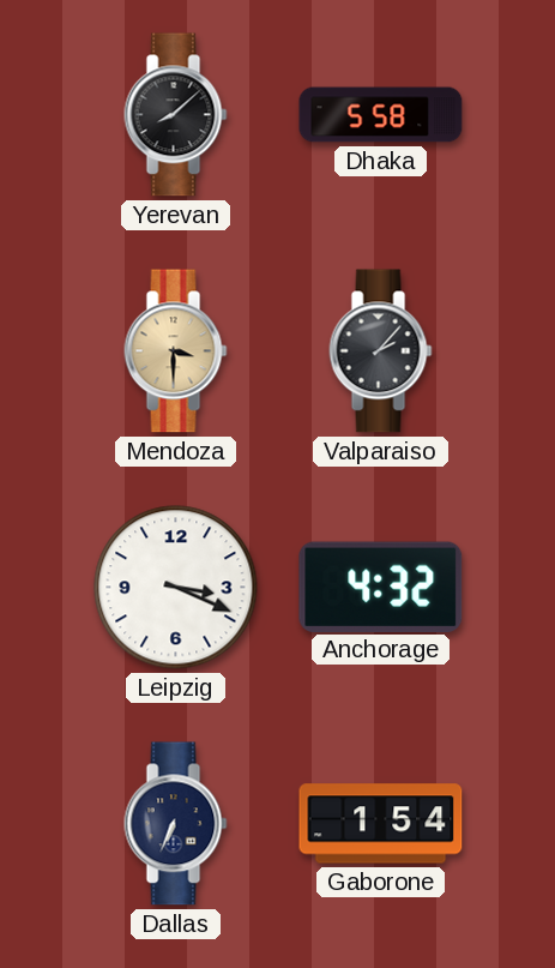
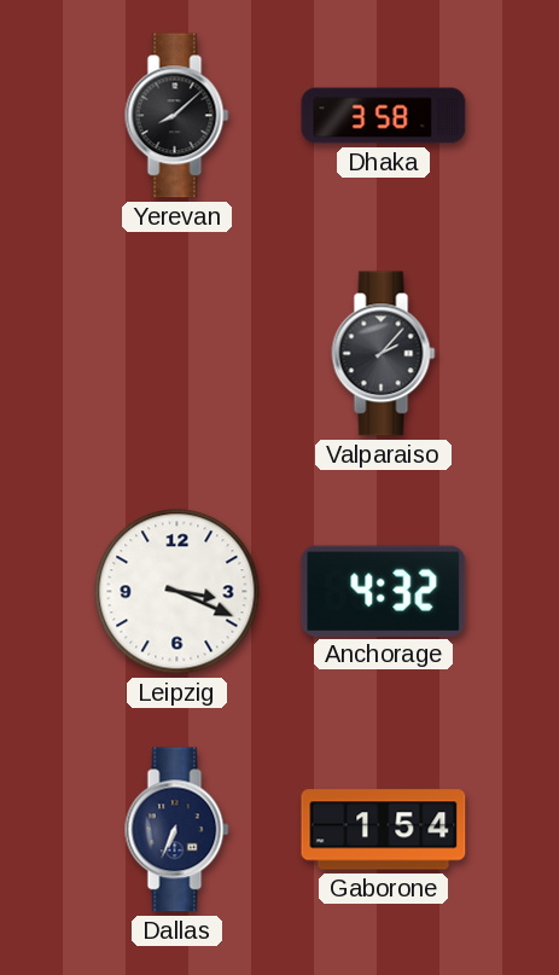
Dhaka: 5:58 -> 3:58
Mendoza: 3:30 -> none
